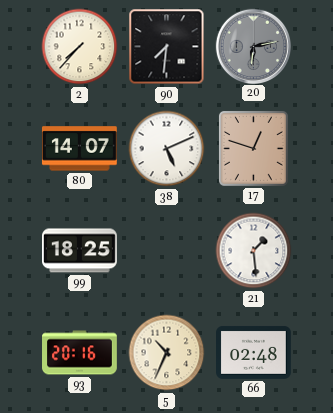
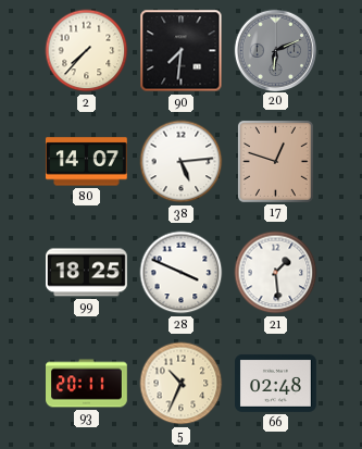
20: 6:13 -> 6:11
38: 5:11 -> 5:14
28: none -> 3:49
93: 20:16 -> 20:11
